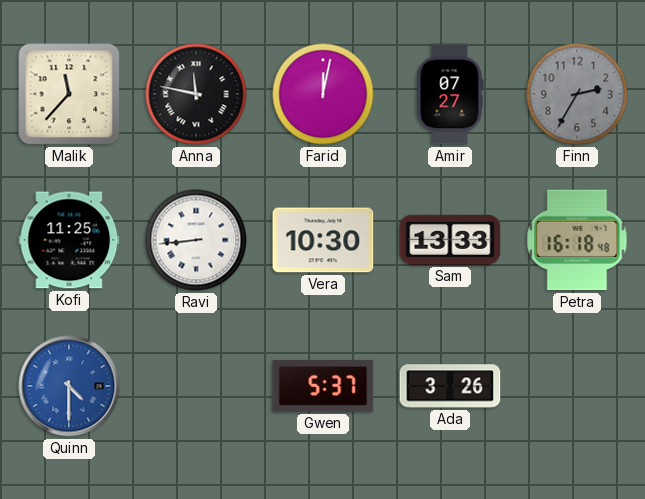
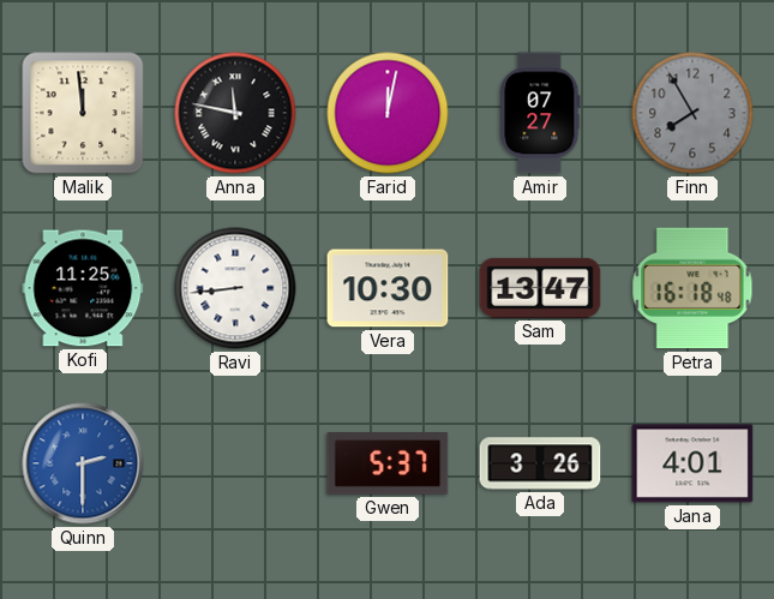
Malik: 11:37 -> 11:59
Finn: 2:35 -> 7:55
Sam: 13:33 -> 13:47
Quinn: 4:30 -> 2:30
Jana: none -> 4:01
